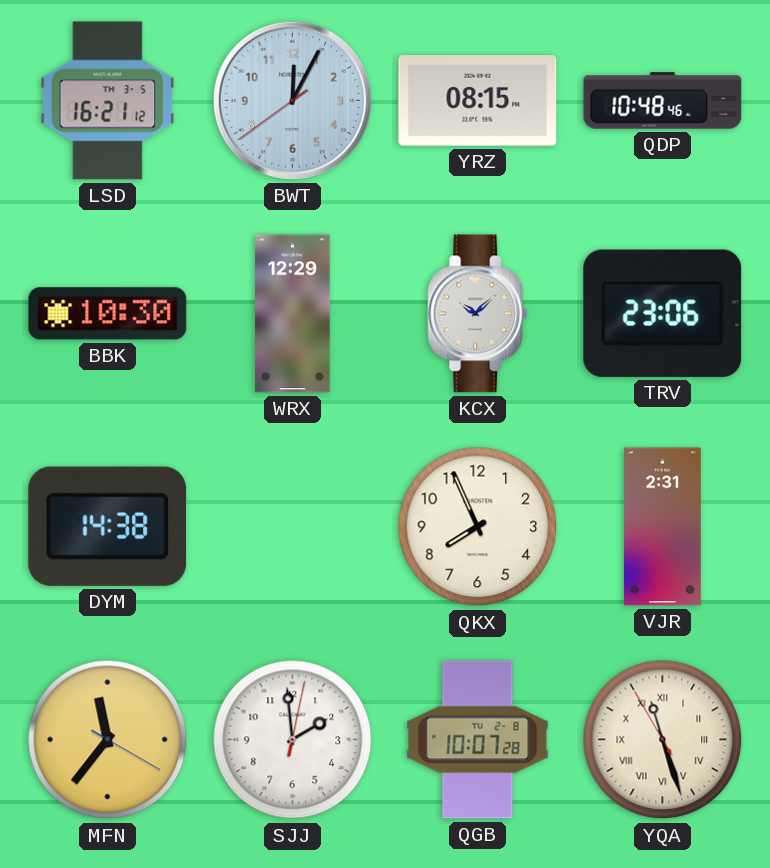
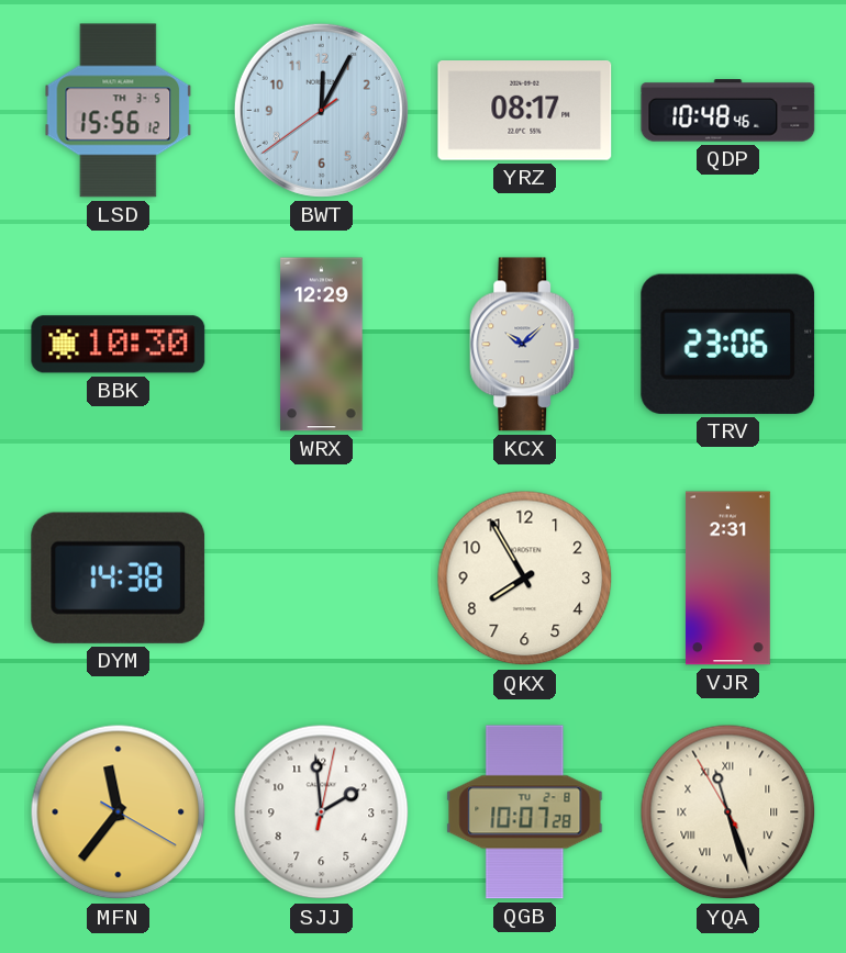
LSD: 16:21 -> 15:56
YRZ: 08:15 -> 08:17
QKX: 7:56 -> 7:55
